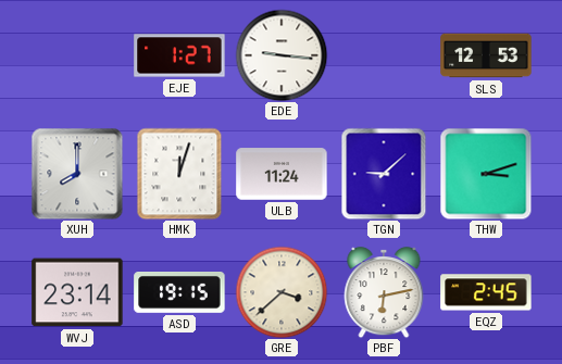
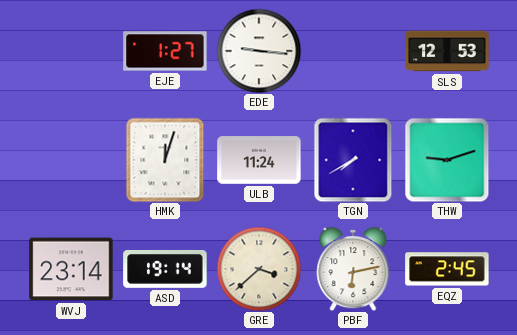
XUH: 8:00 -> none
TGN: 9:08 -> 7:40
THW: 3:12 -> 9:12
ASD: 19:15 -> 19:14
